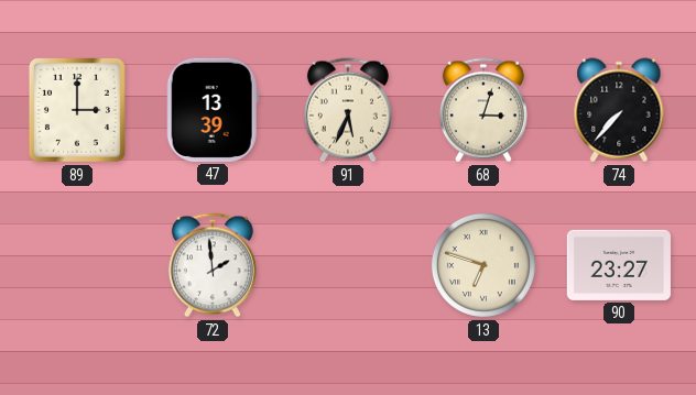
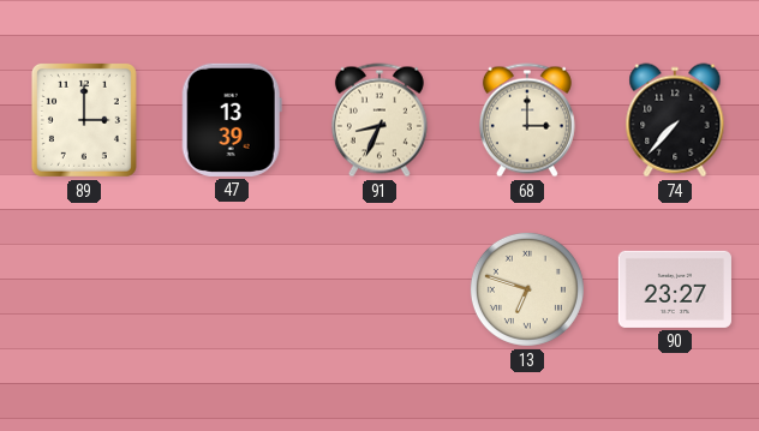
91: 5:34 -> 8:34
68: 3:03 -> 3:00
72: 1:59 -> none
